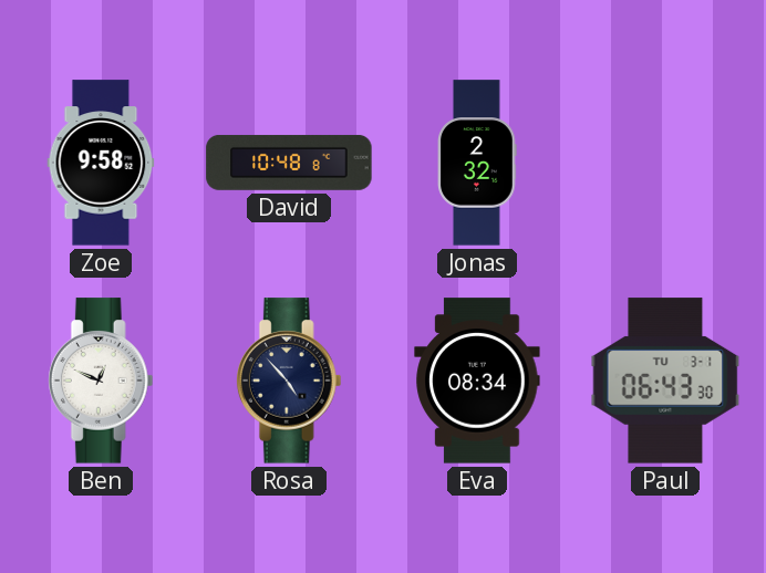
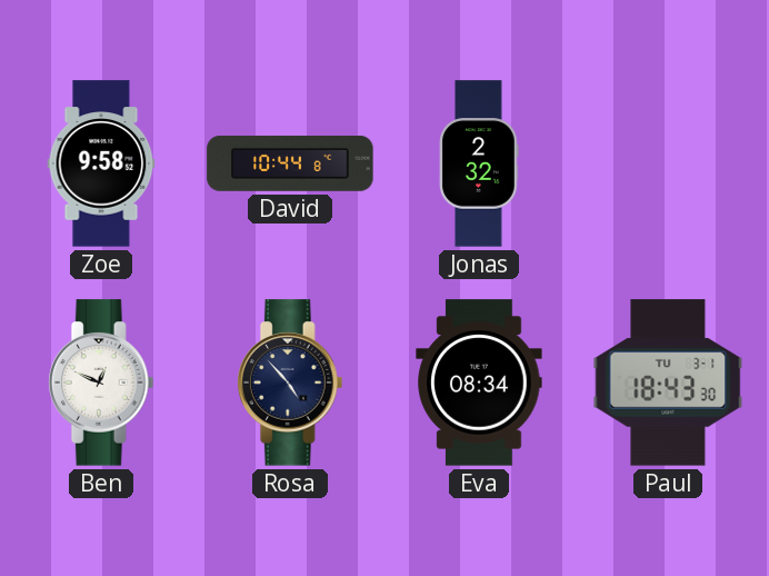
David: 10:48 -> 10:44
Paul: 06:43 -> 18:43
